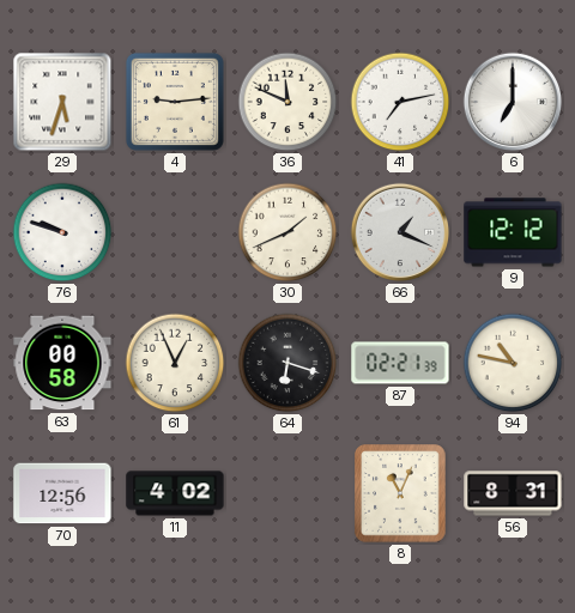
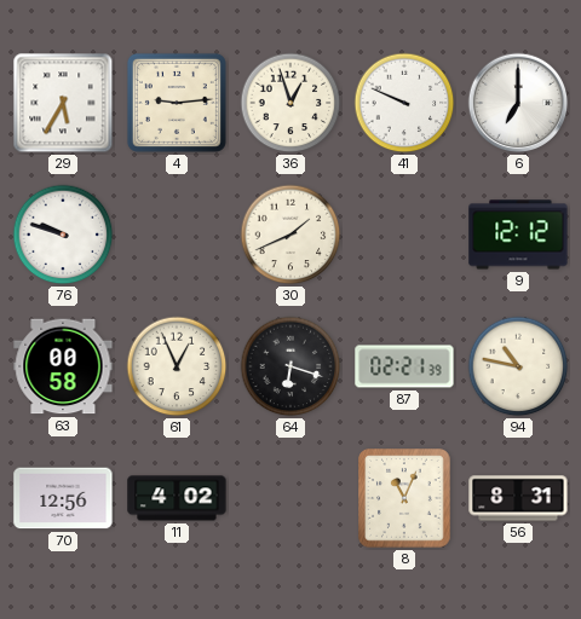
29: 5:33 -> 5:35
36: 11:49 -> 12:57
41: 7:13 -> 9:49
66: 1:19 -> none
